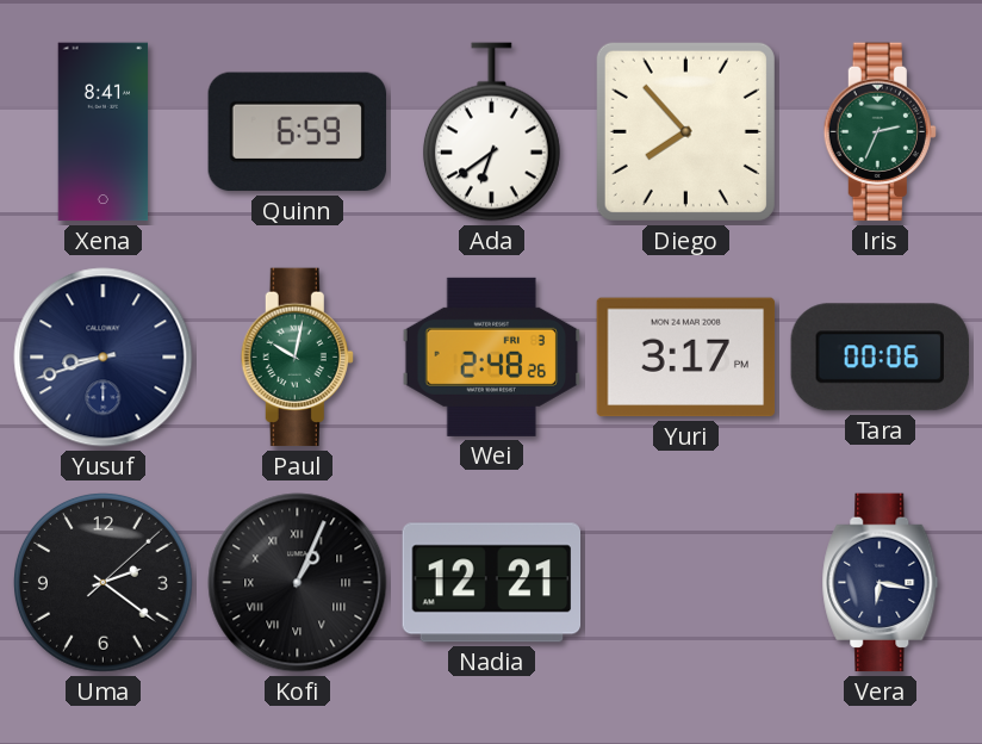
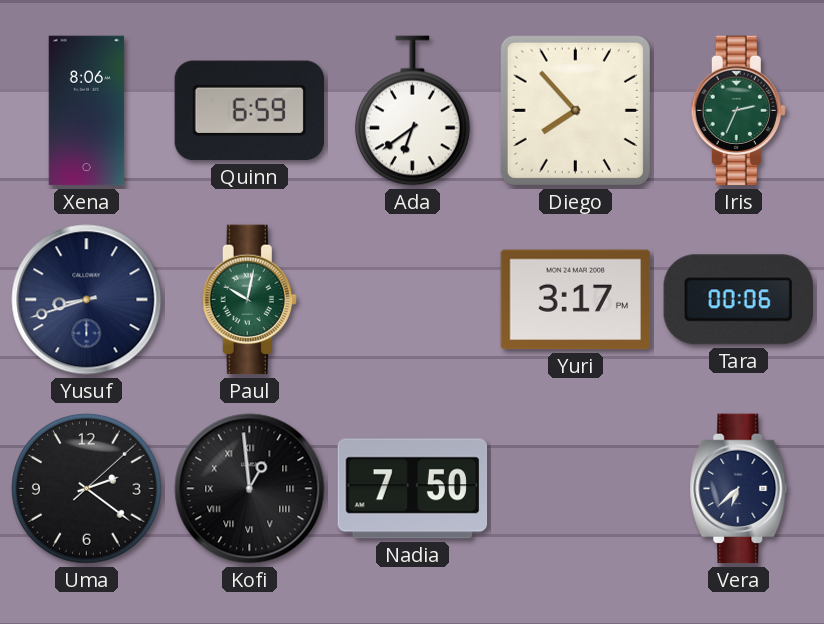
Xena: 8:41 -> 8:06
Wei: 2:48 -> none
Kofi: 1:04 -> 12:59
Nadia: 12:21 -> 7:50
Vera: 6:17 -> 6:38
